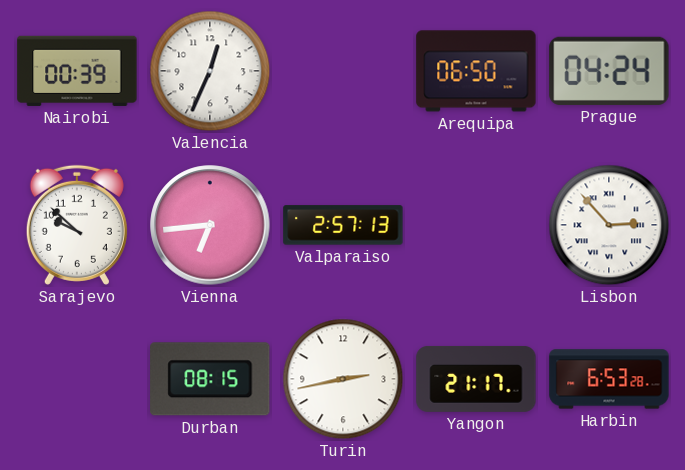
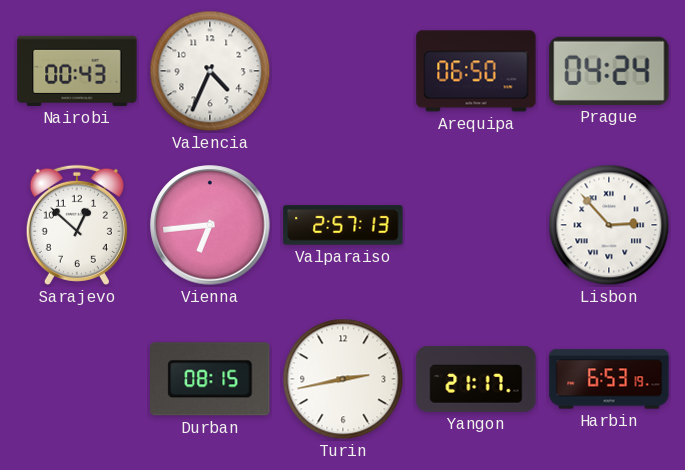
Nairobi: 00:39 -> 00:43
Valencia: 12:34 -> 4:34
Sarajevo: 9:52 -> 12:52
Harbin: 6:53:28 -> 6:53:19
